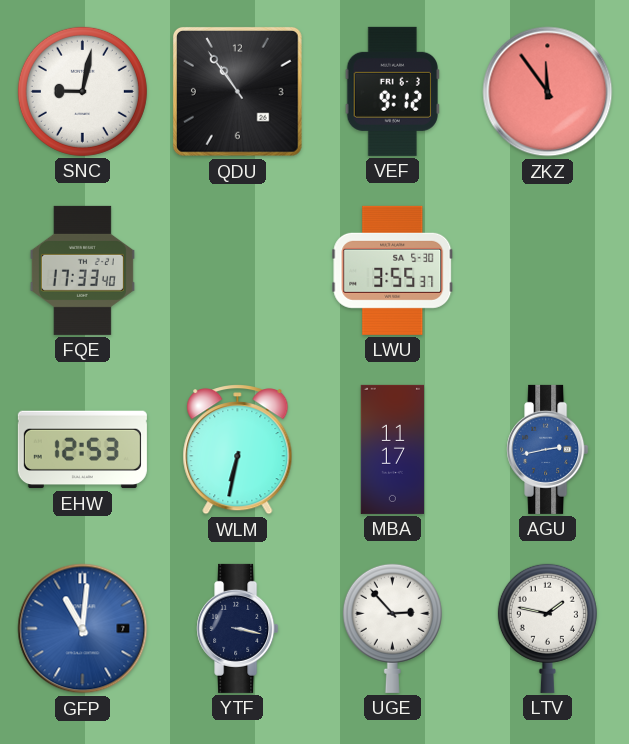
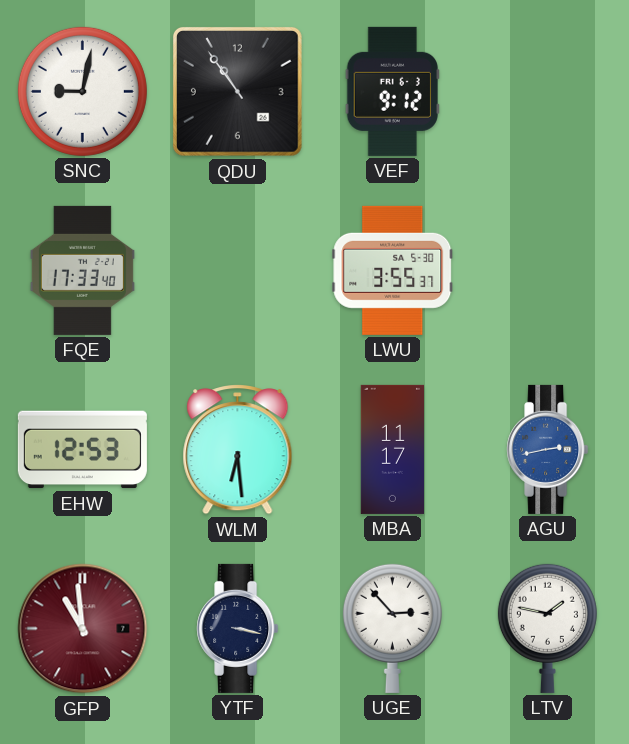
ZKZ: 11:54 -> none
WLM: 6:32 -> 6:29
GFP: 11:01 -> 10:59
GFP dial: blue -> burgundy
